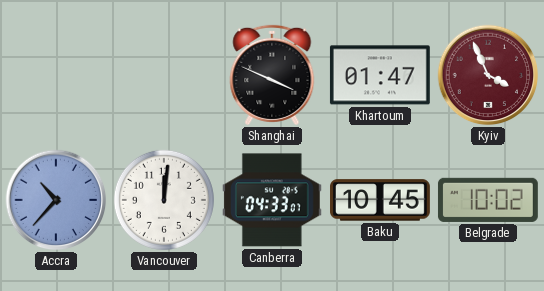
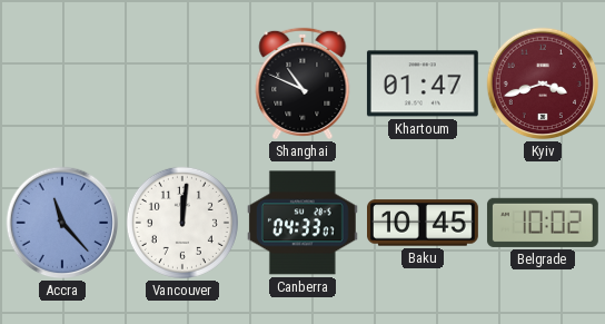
Shanghai: 3:49 -> 10:49
Kyiv: 3:56 -> 3:42
Accra: 10:37 -> 11:23
